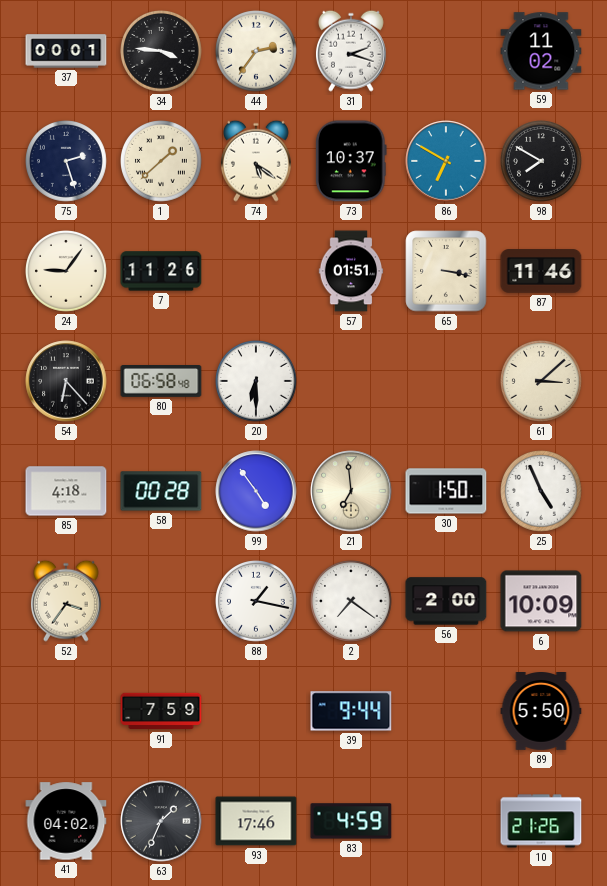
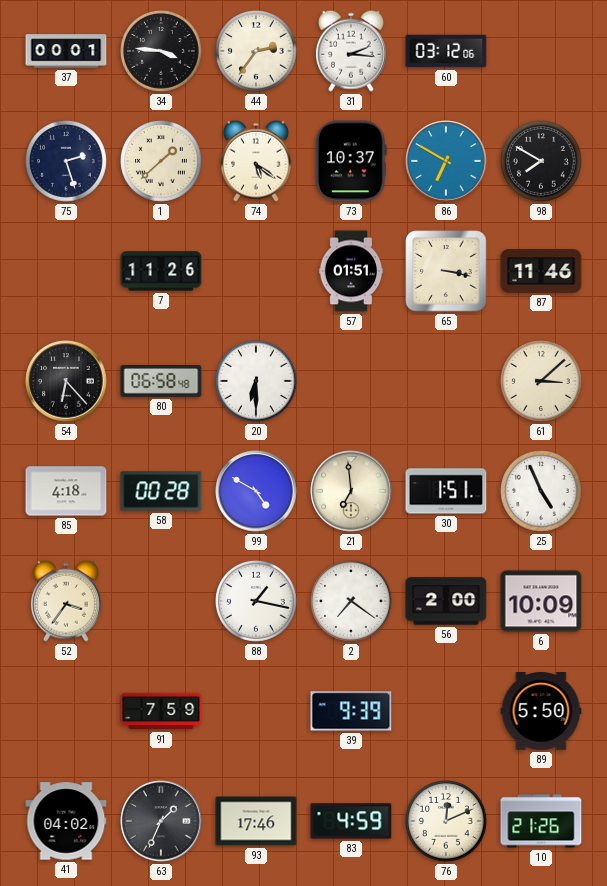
31: 2:18 -> 2:16
60: none -> 03:12
59: 11:02 -> none
24: 9:06 -> none
99: 4:54 -> 4:50
30: 1:50 -> 1:51
39: 9:44 -> 9:39
76: none -> 12:11
